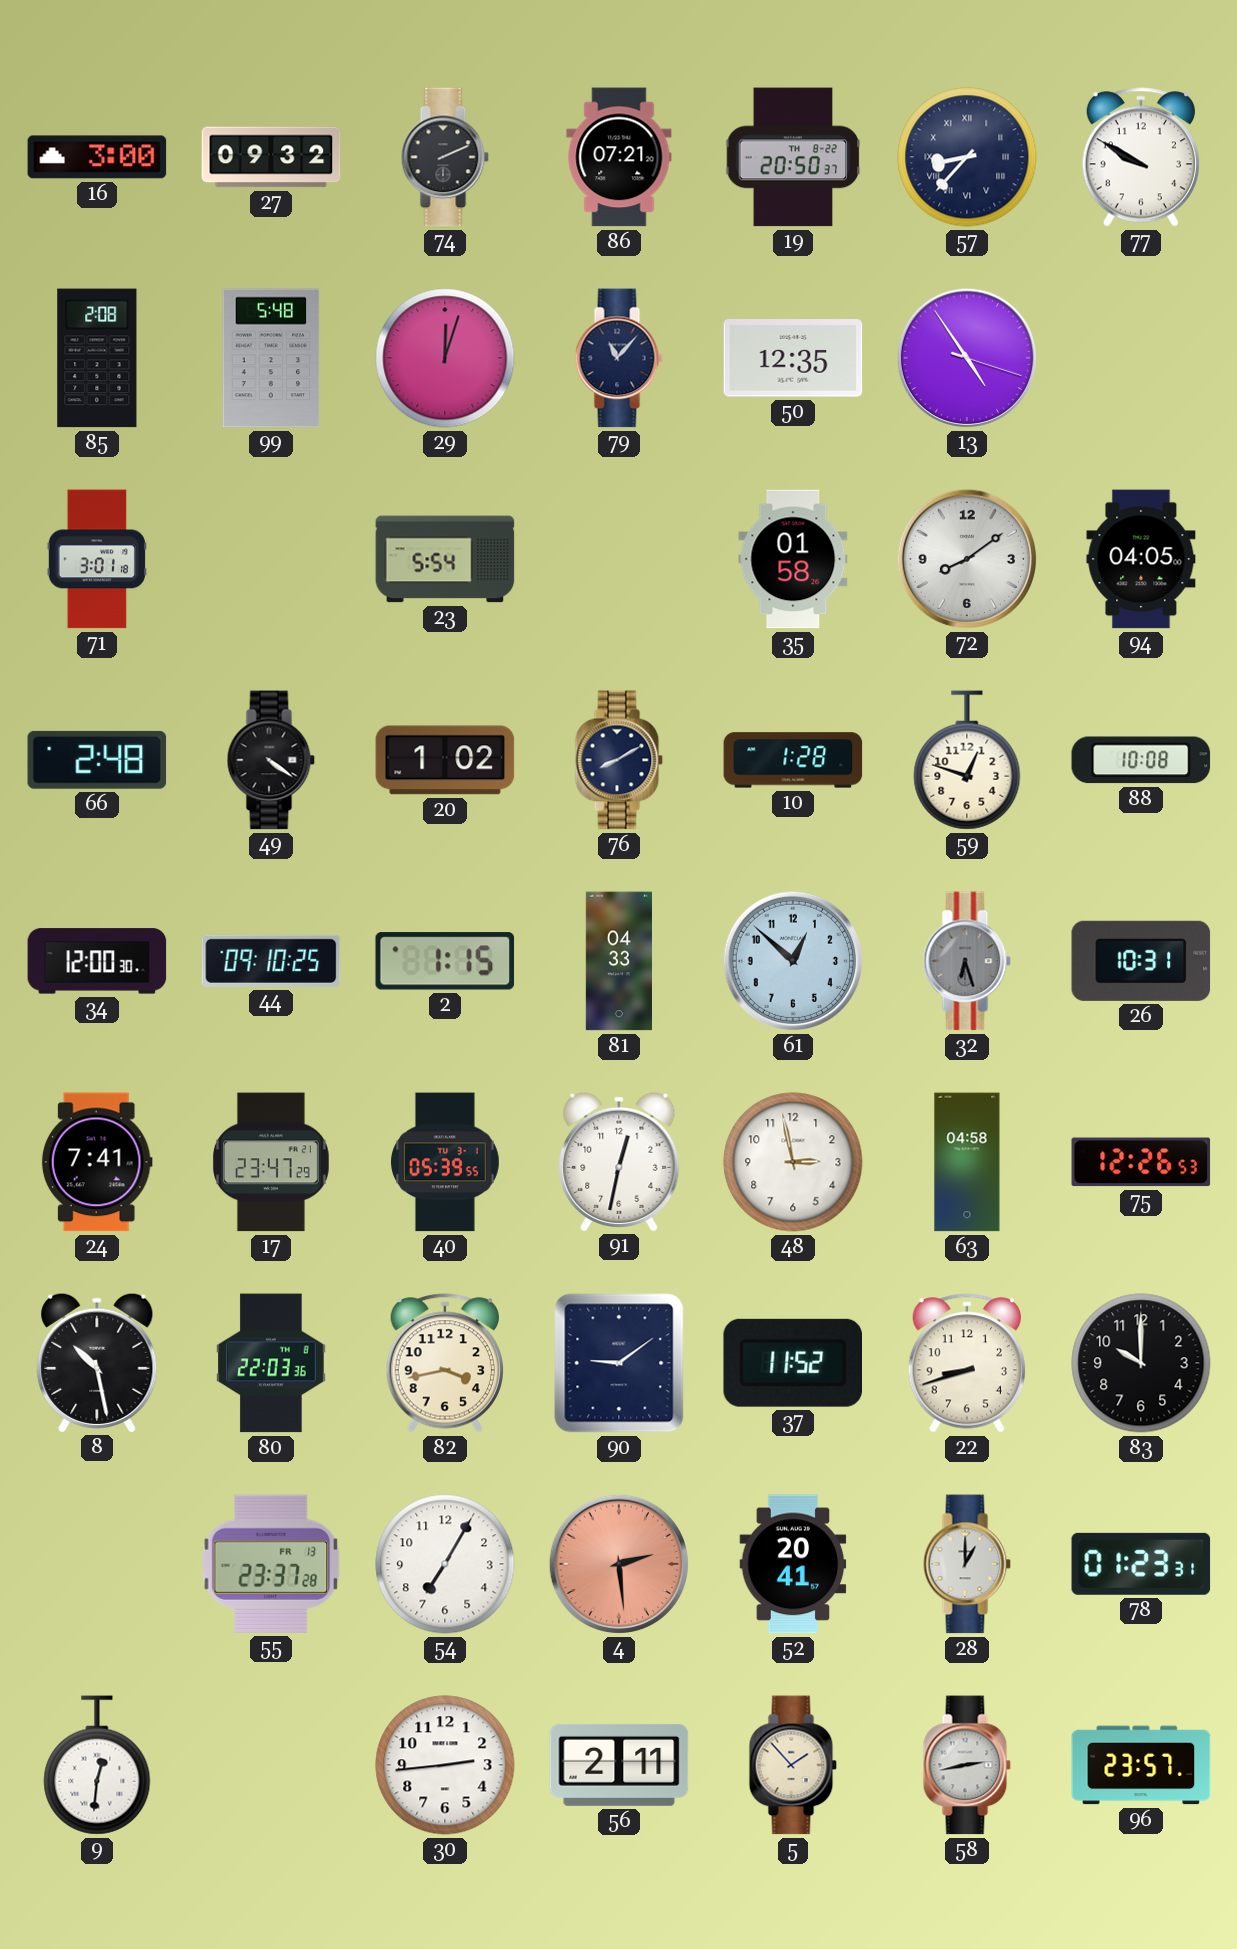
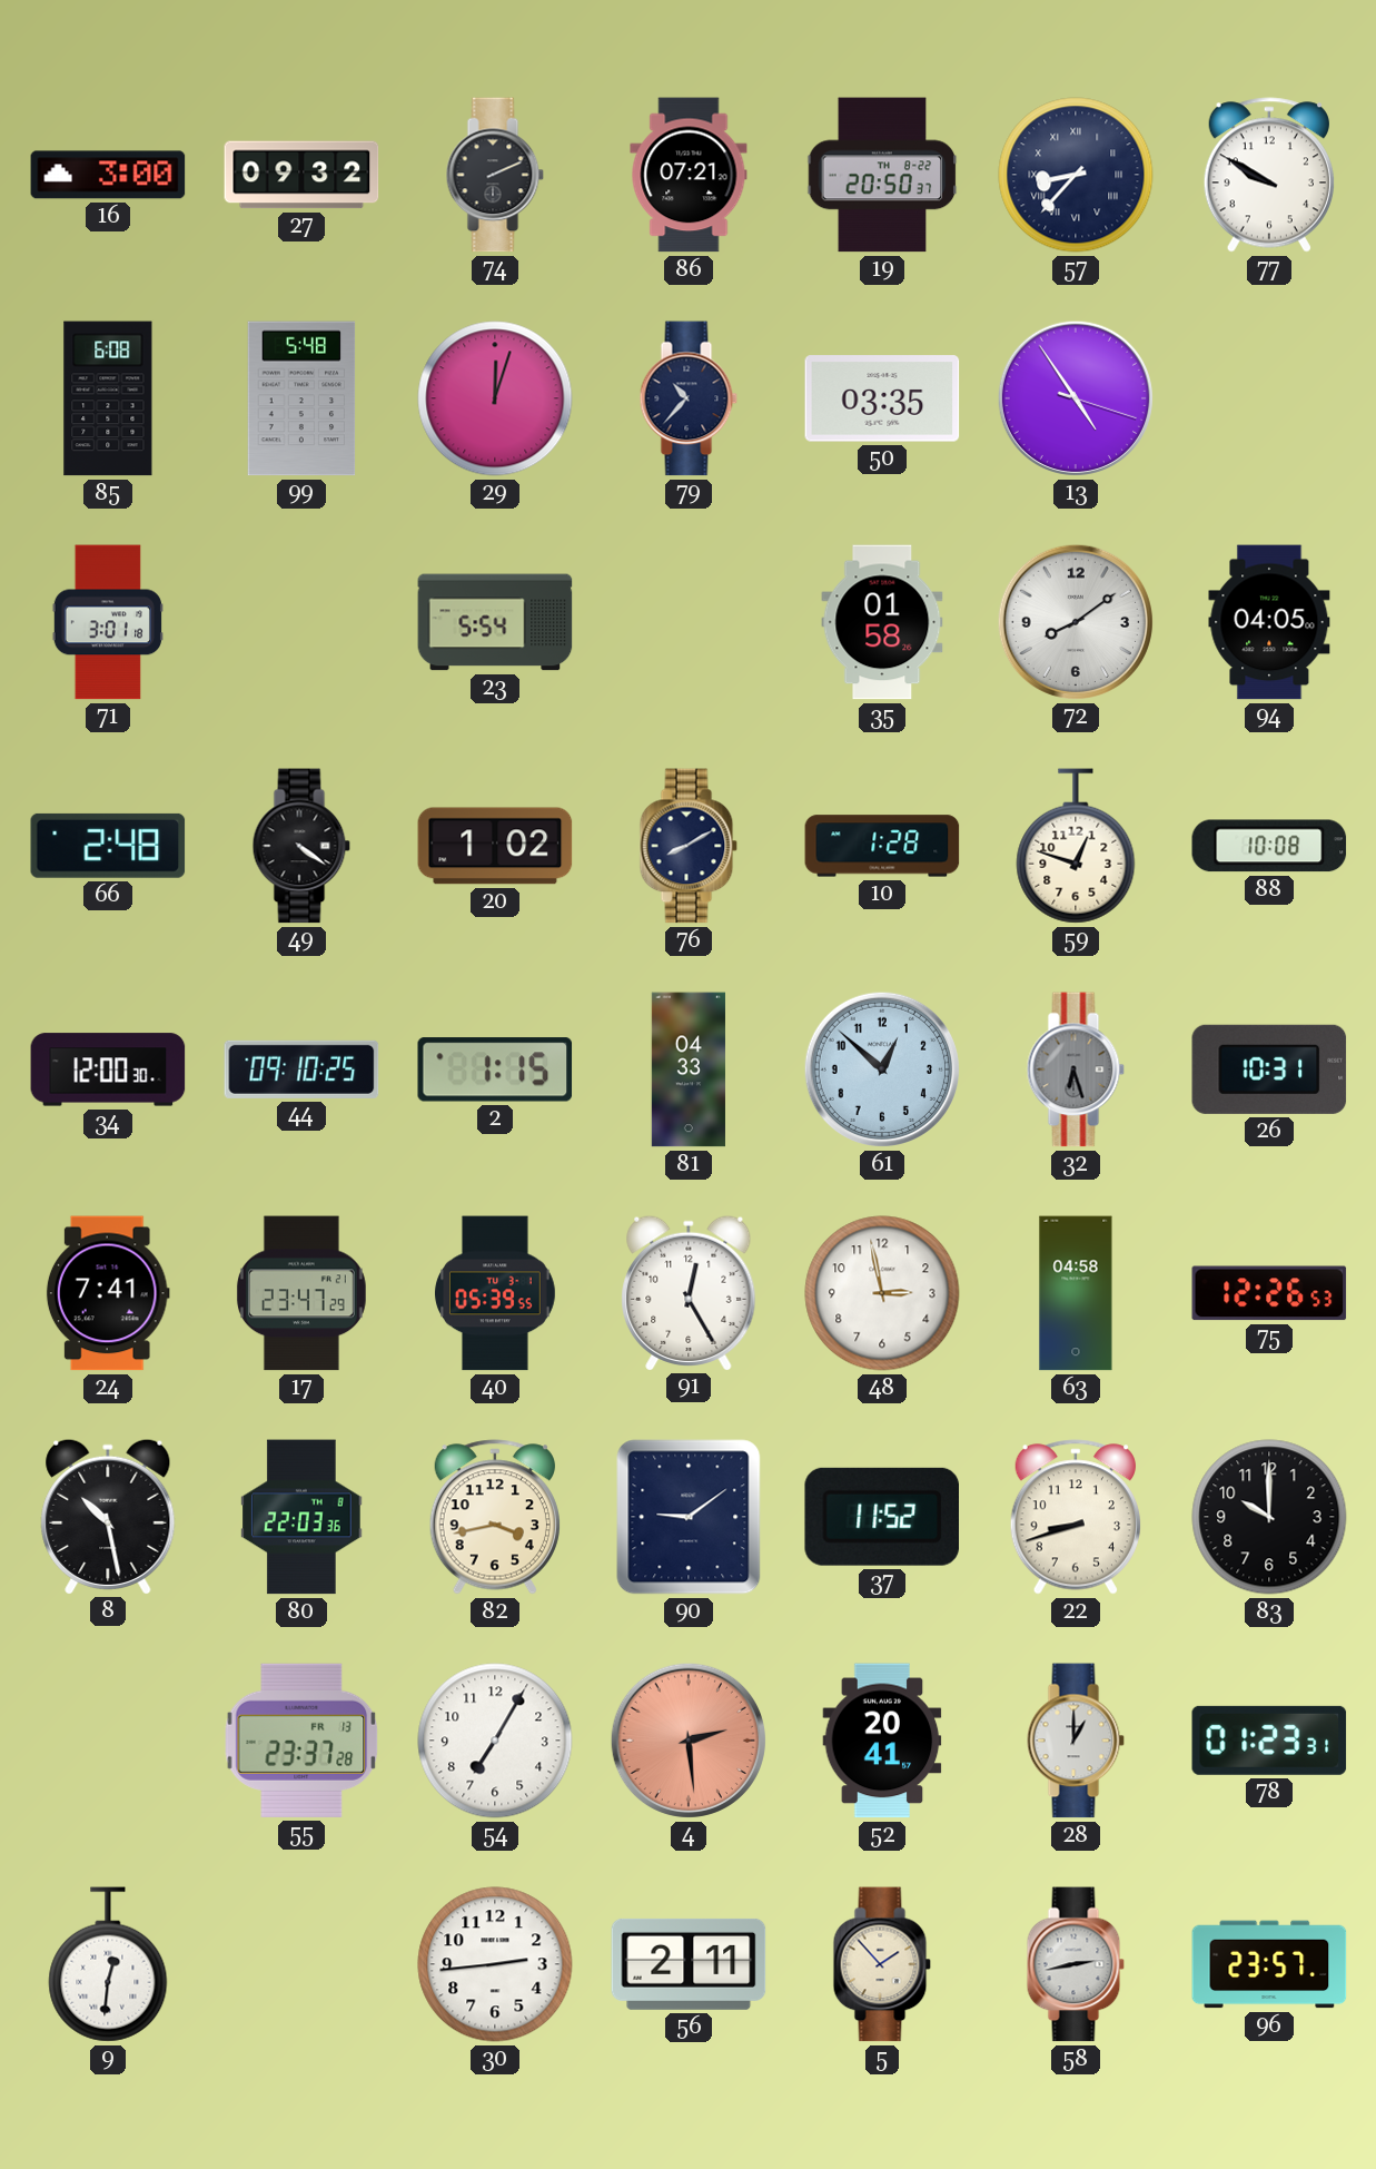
85: 2:08 -> 6:08
79: 11:07 -> 10:37
50: 12:35 -> 03:35
91: 12:32 -> 12:25
